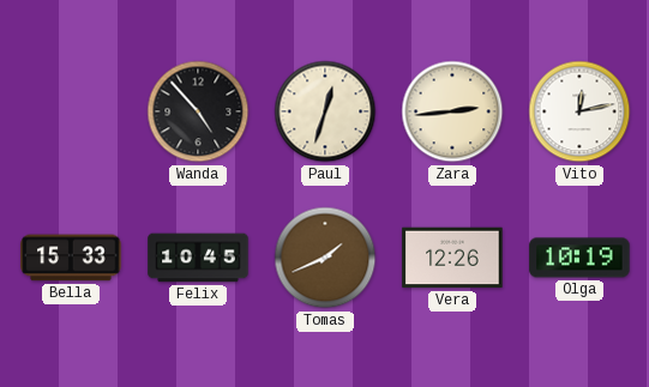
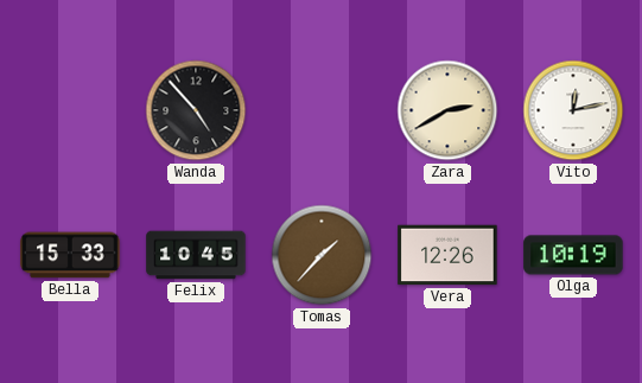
Paul: 12:33 -> none
Zara: 2:44 -> 2:40
Tomas: 1:41 -> 1:37
